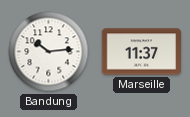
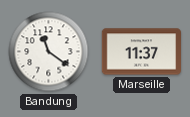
Bandung: 10:14 -> 11:21
